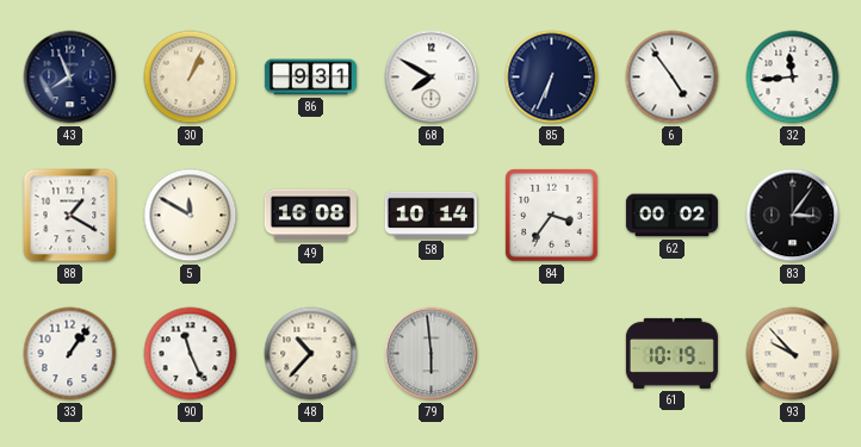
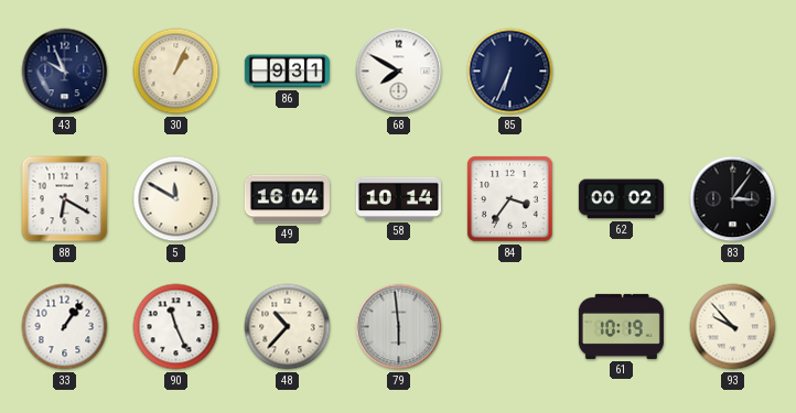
43: 7:56 -> 9:56
6: 4:54 -> none
32: 11:44 -> none
88: 1:20 -> 6:20
49: 16:08 -> 16:04
